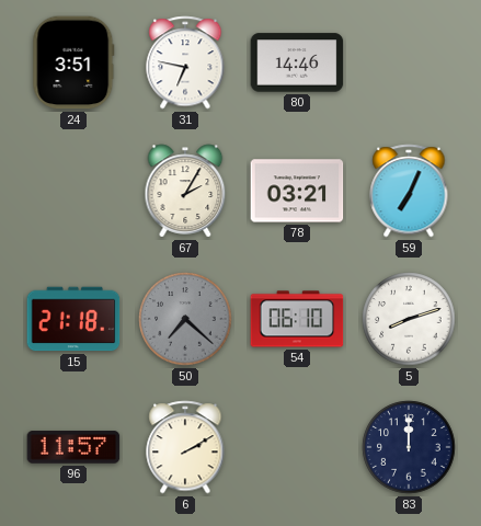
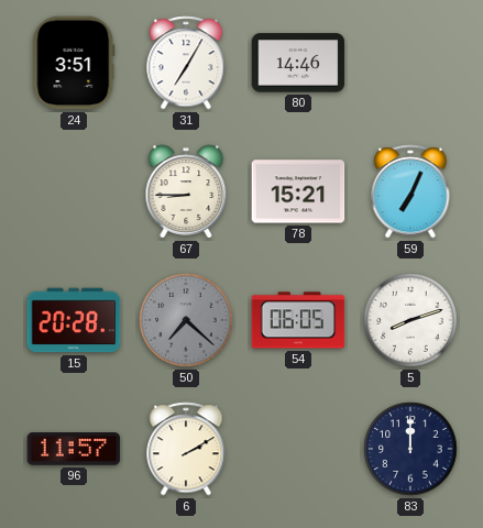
31: 6:47 -> 7:05
67: 2:05 -> 8:45
78: 03:21 -> 15:21
15: 21:18 -> 20:28
54: 06:10 -> 06:05
